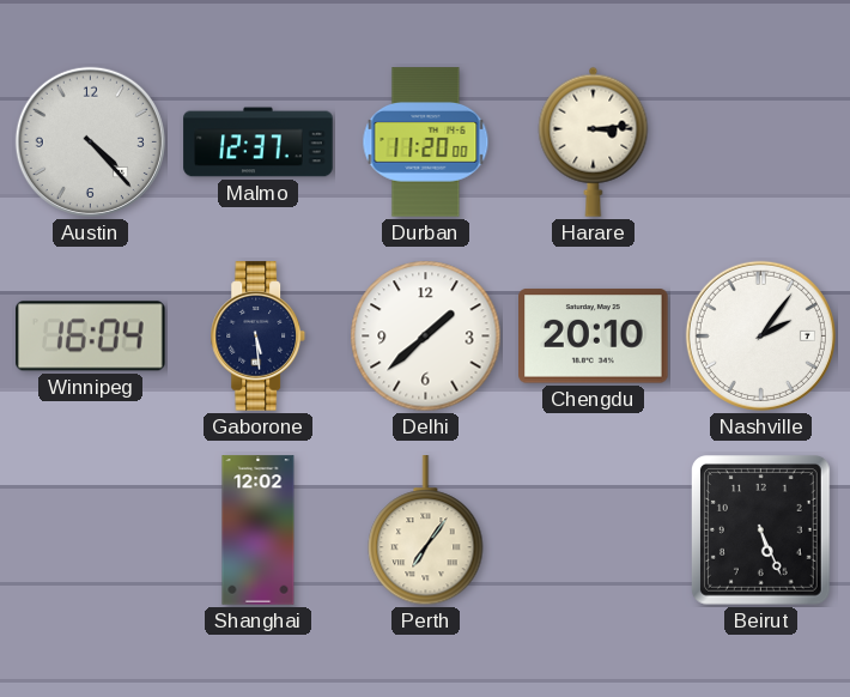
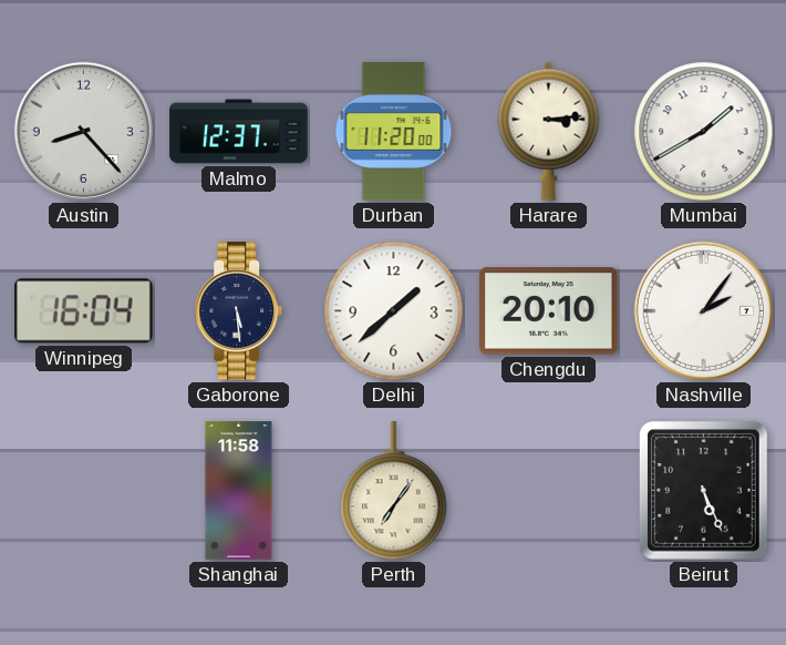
Austin: 4:23 -> 8:23
Mumbai: none -> 1:40
Shanghai: 12:02 -> 11:58
